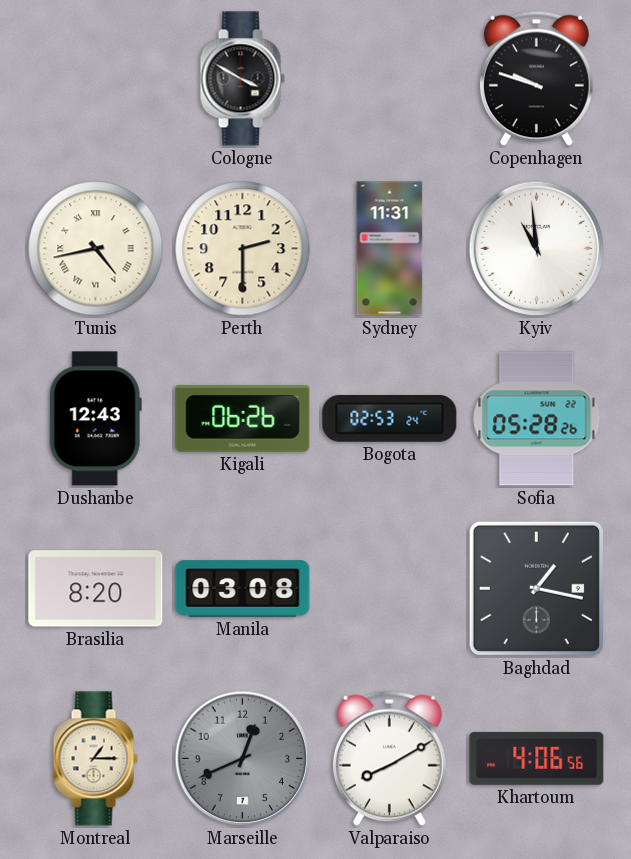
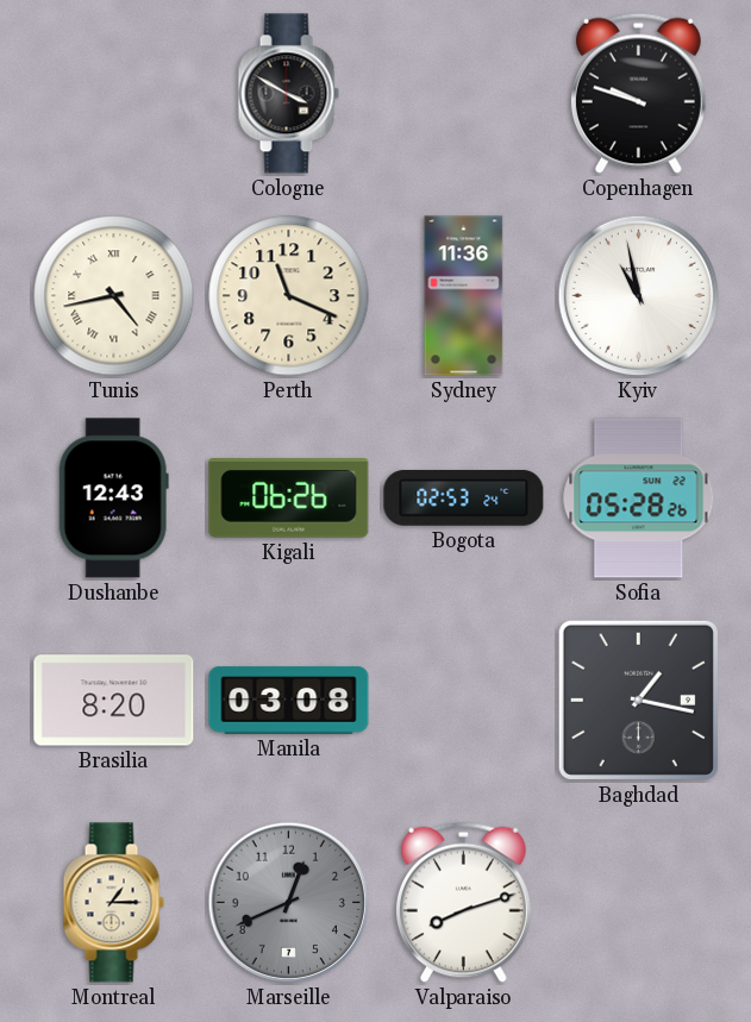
Perth: 2:30 -> 11:19
Sydney: 11:31 -> 11:36
Kyiv: 10:59 -> 10:58
Valparaiso: 8:10 -> 8:12
Khartoum: 4:06 -> none
